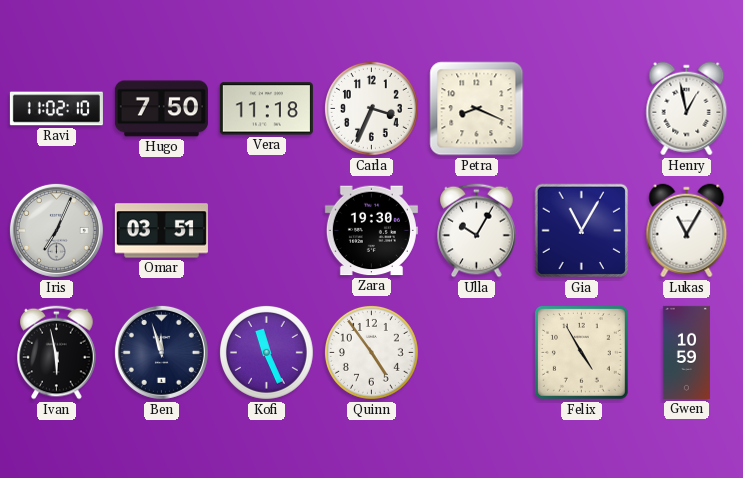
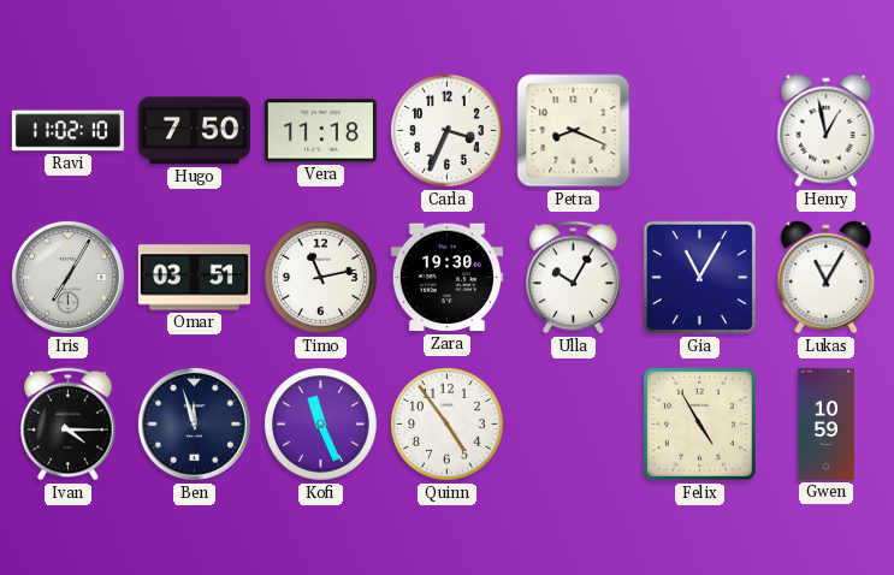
Iris: 7:04 -> 7:05
Timo: none -> 11:13
Ivan: 5:58 -> 4:15
